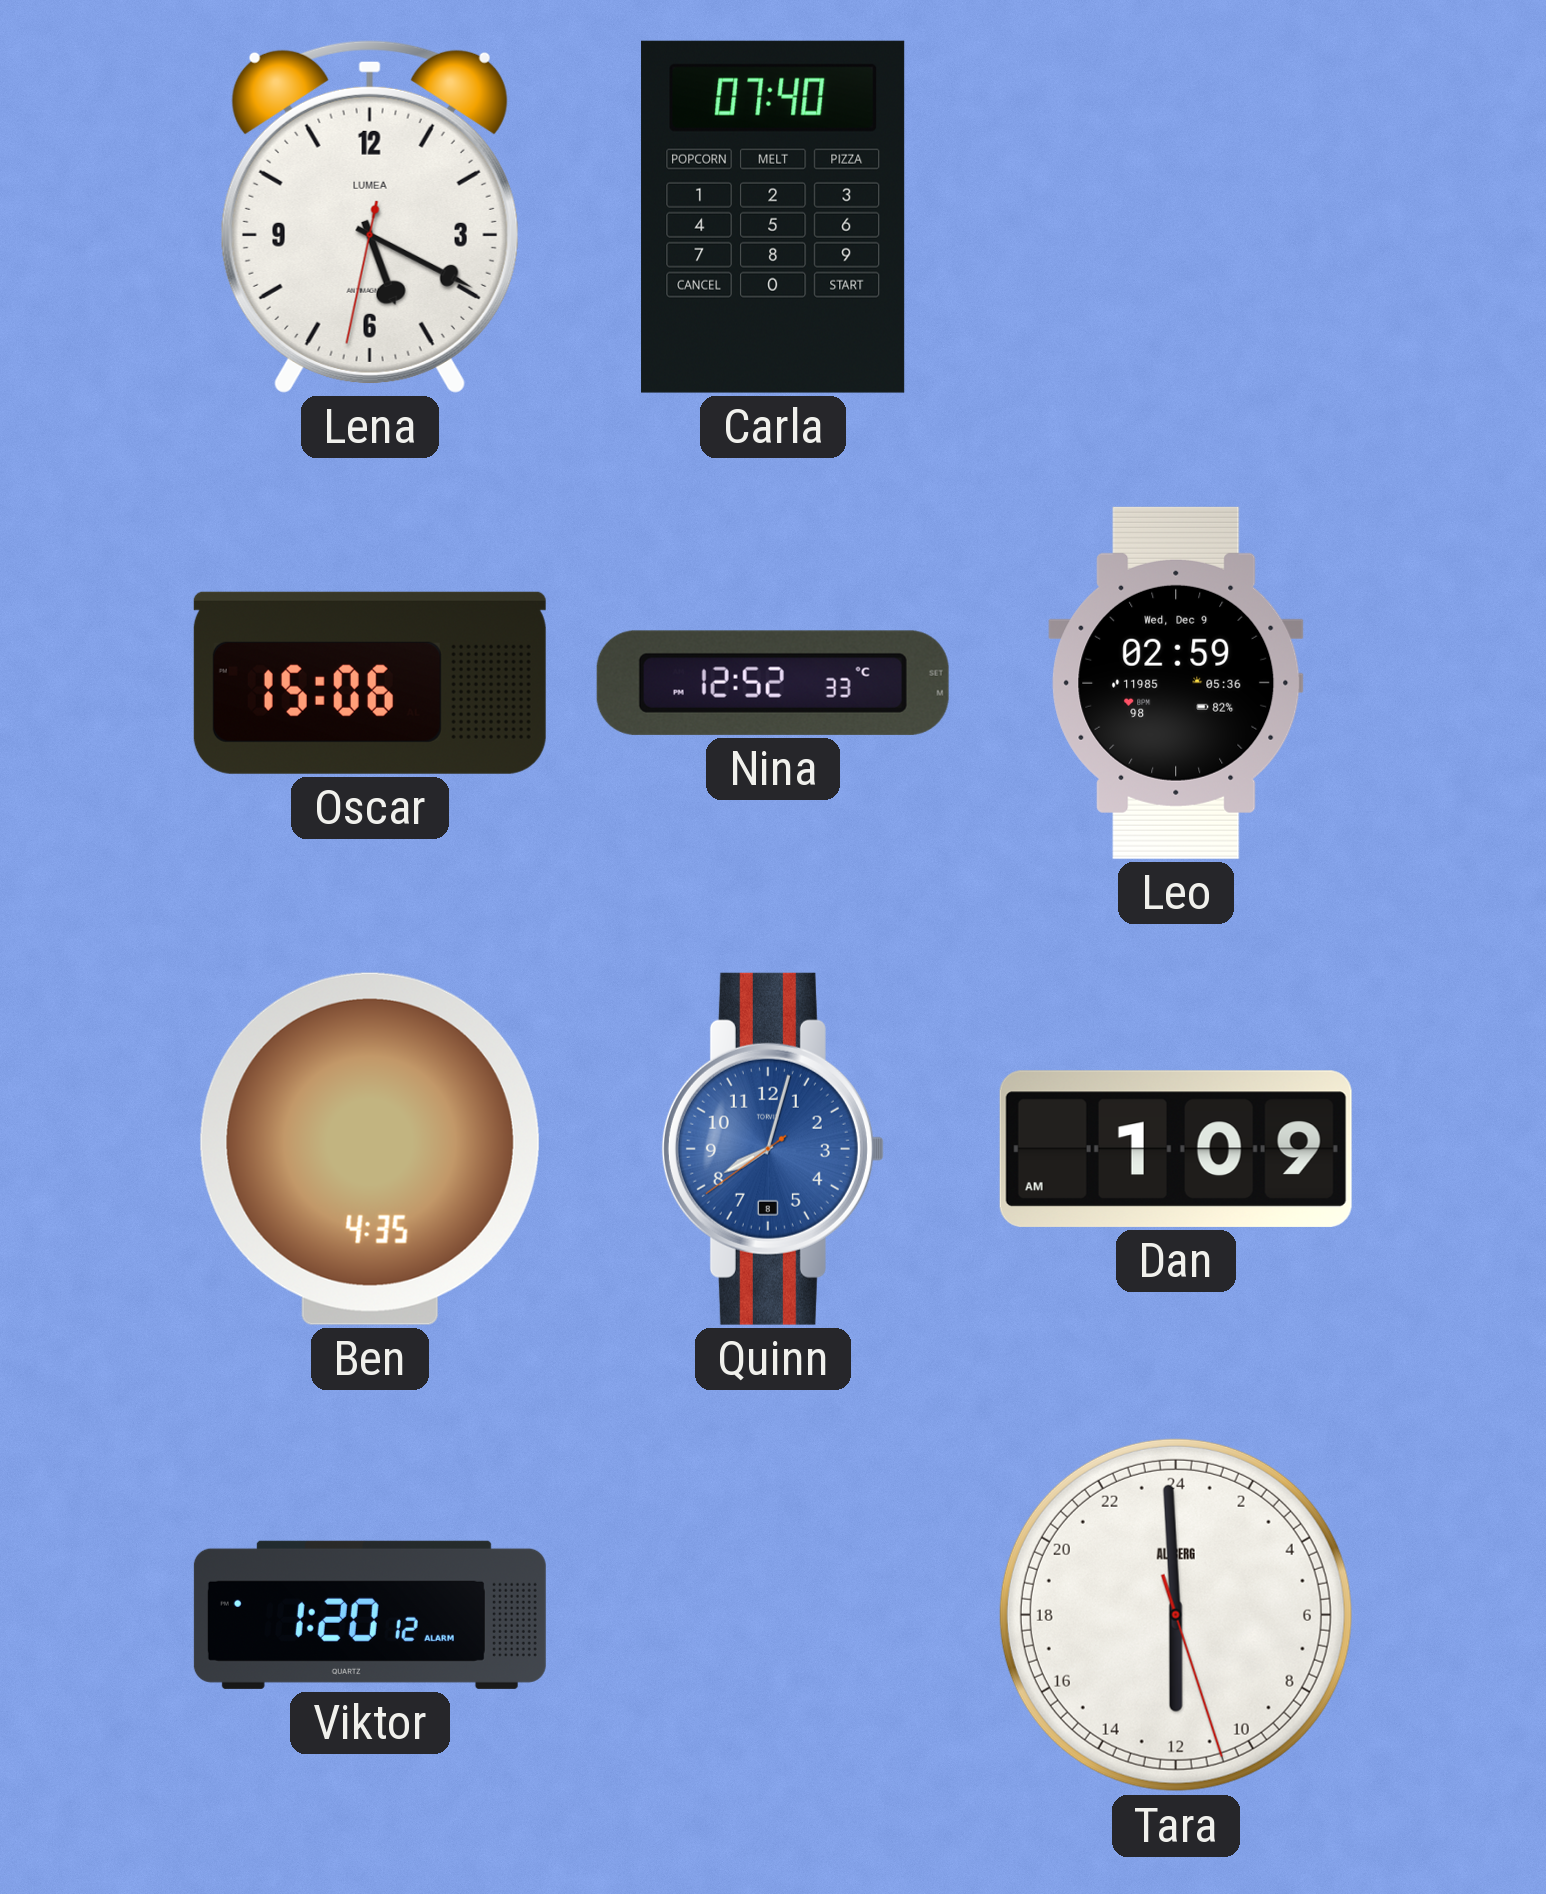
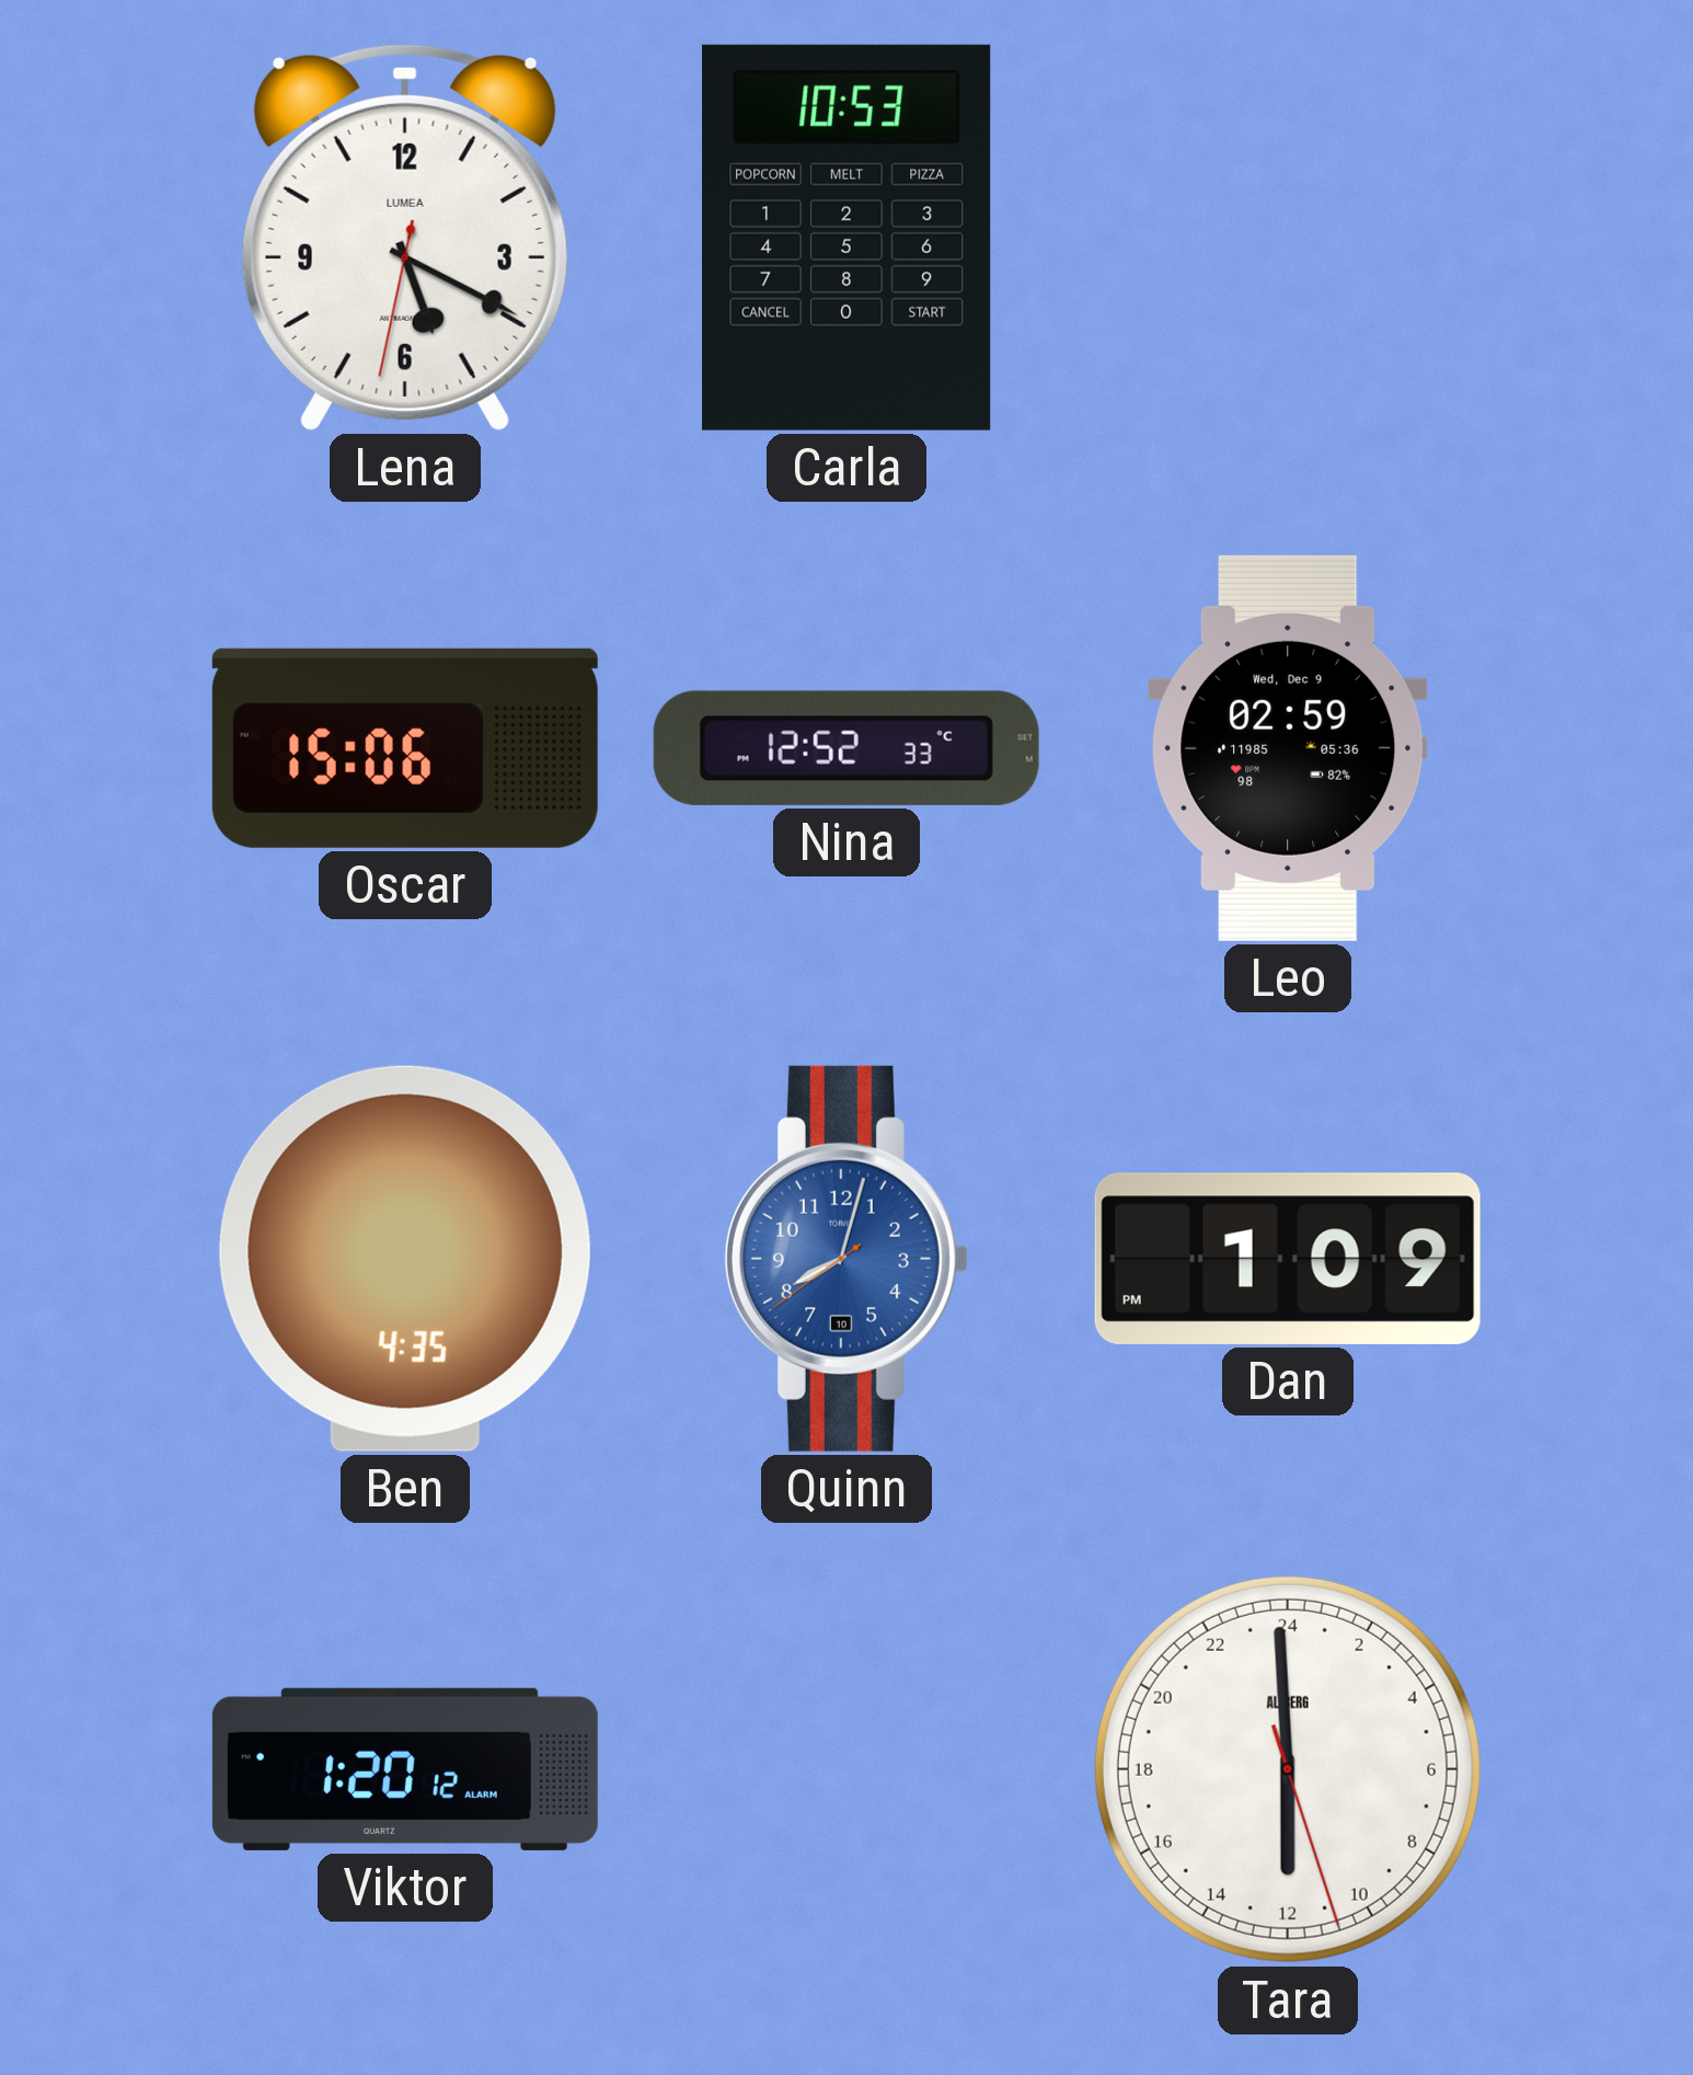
Carla: 07:40 -> 10:53
Quinn date: 8 -> 10
Dan: 1:09 AM -> 1:09 PM
